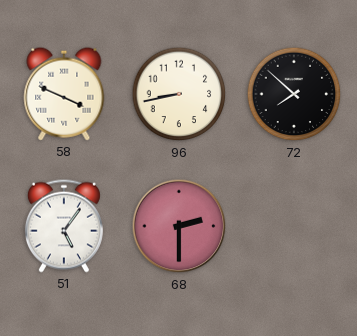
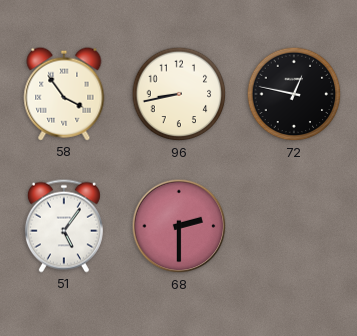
58: 3:49 -> 3:54
72: 7:52 -> 12:47
